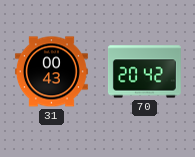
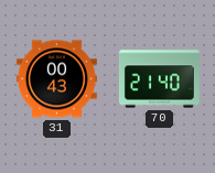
70: 20:42 -> 21:40
